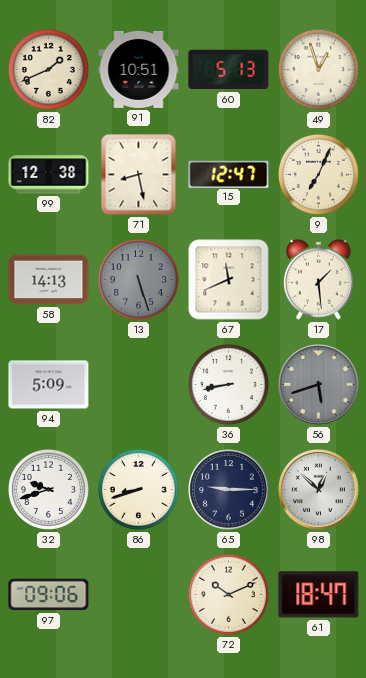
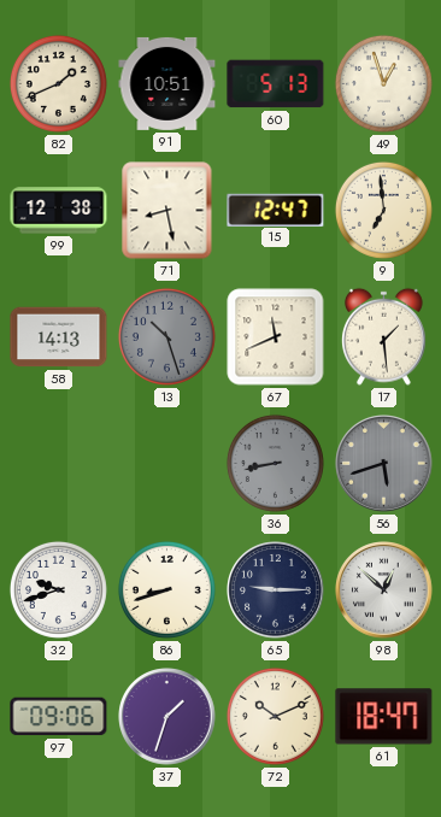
9: 7:04 -> 6:59
13: 5:27 -> 10:27
94: 5:09 -> none
36 dial: white -> grey
37: none -> 1:33
